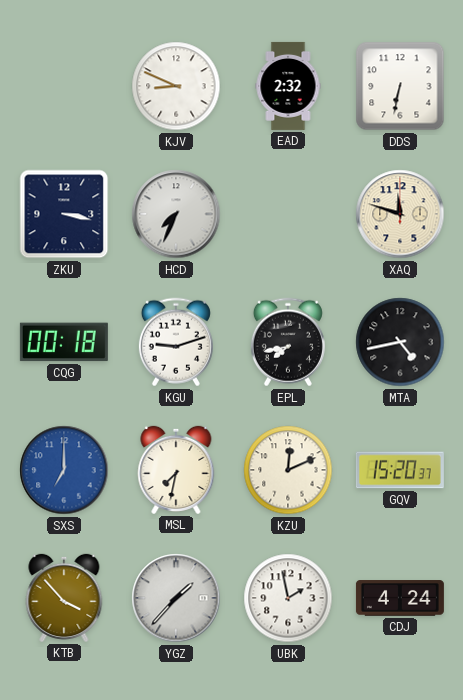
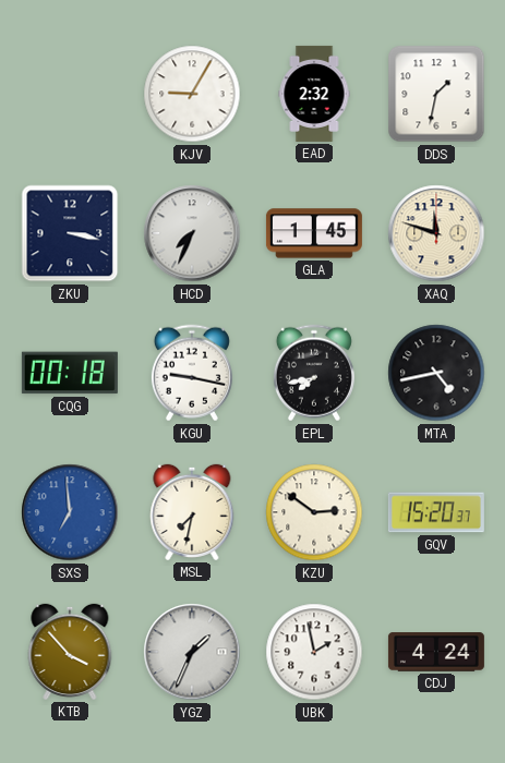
KJV: 8:49 -> 9:05
DDS: 6:32 -> 1:32
GLA: none -> 1:45
KGU: 9:12 -> 9:17
SXS: 7:00 -> 6:59
KZU: 12:11 -> 2:51
YGZ: 1:37 -> 1:34
